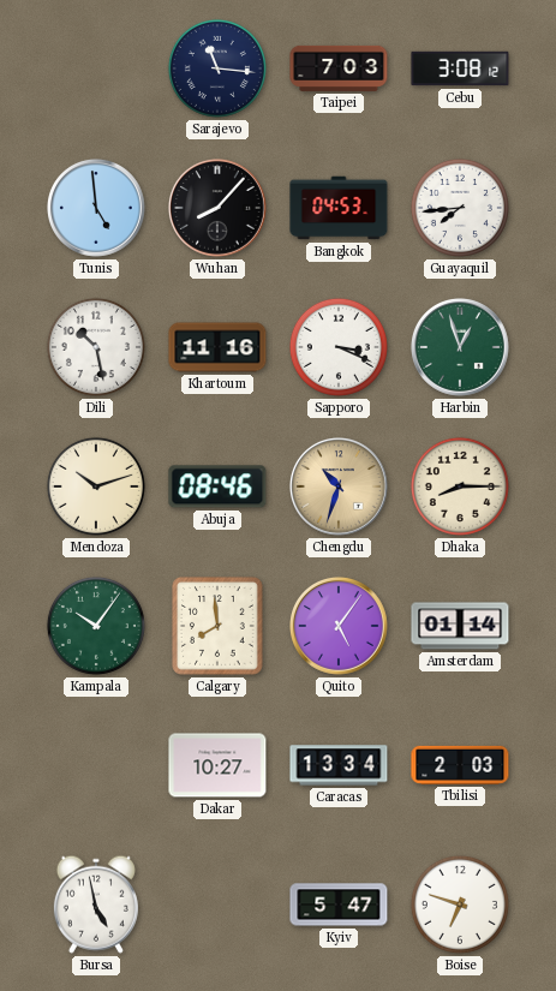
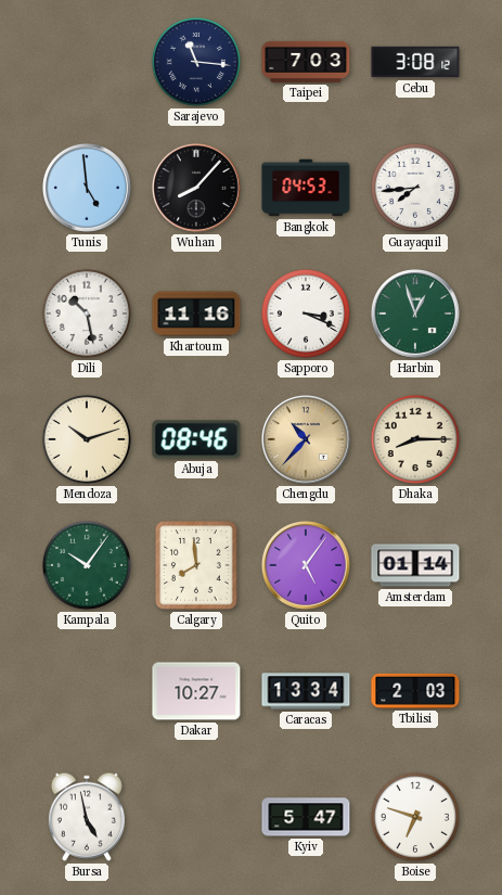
Chengdu: 10:33 -> 10:37
